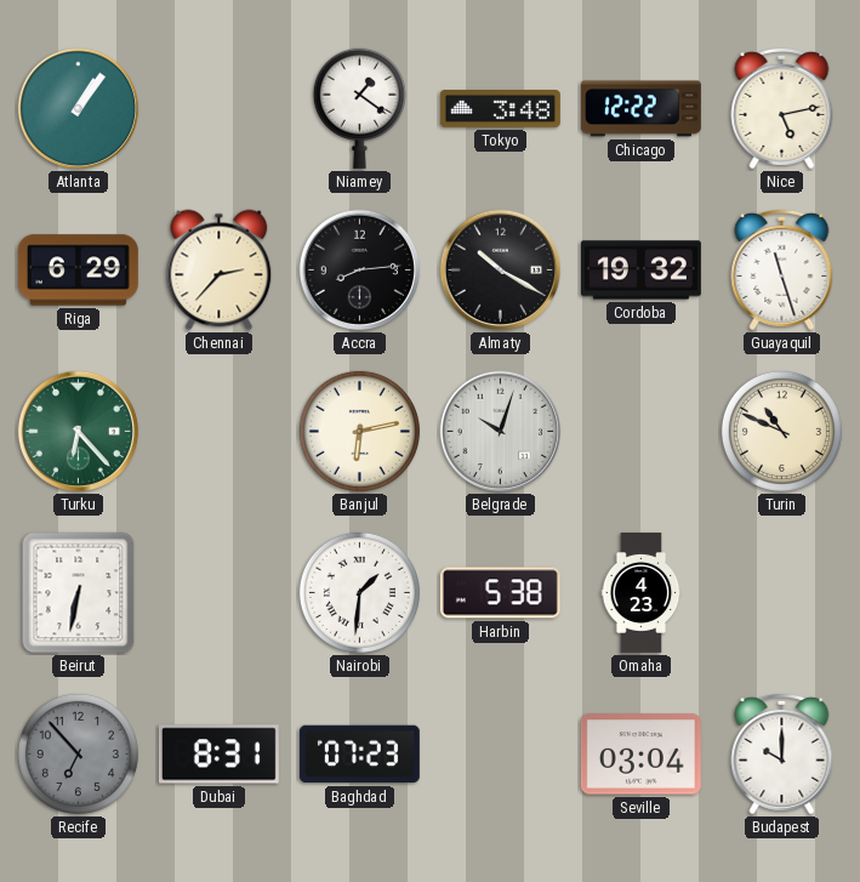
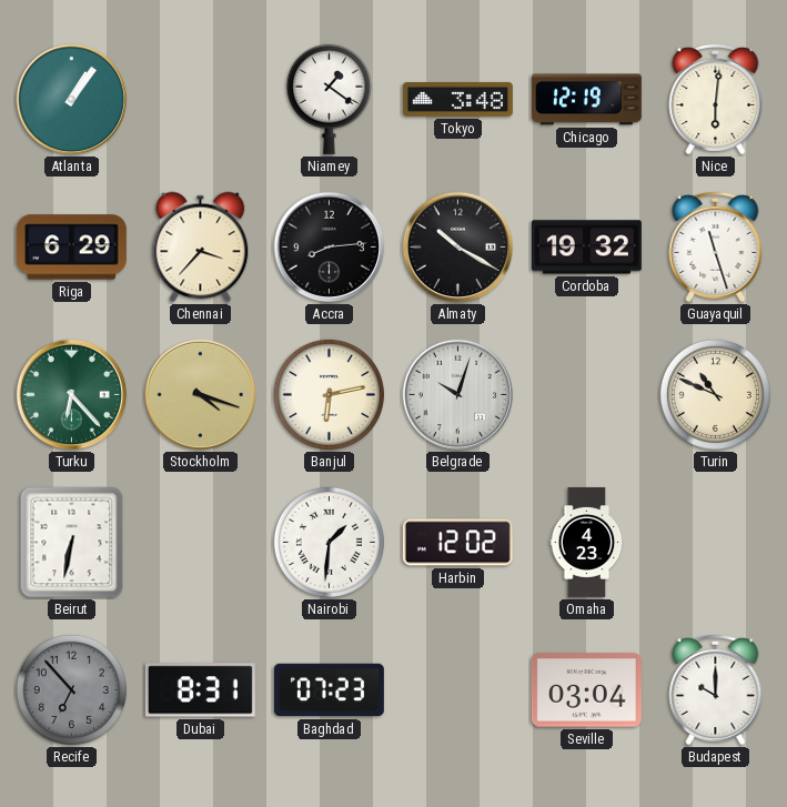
Chicago: 12:22 -> 12:19
Nice: 5:13 -> 6:01
Chennai: 2:37 -> 3:37
Stockholm: none -> 4:18
Harbin: 5:38 -> 12:02
